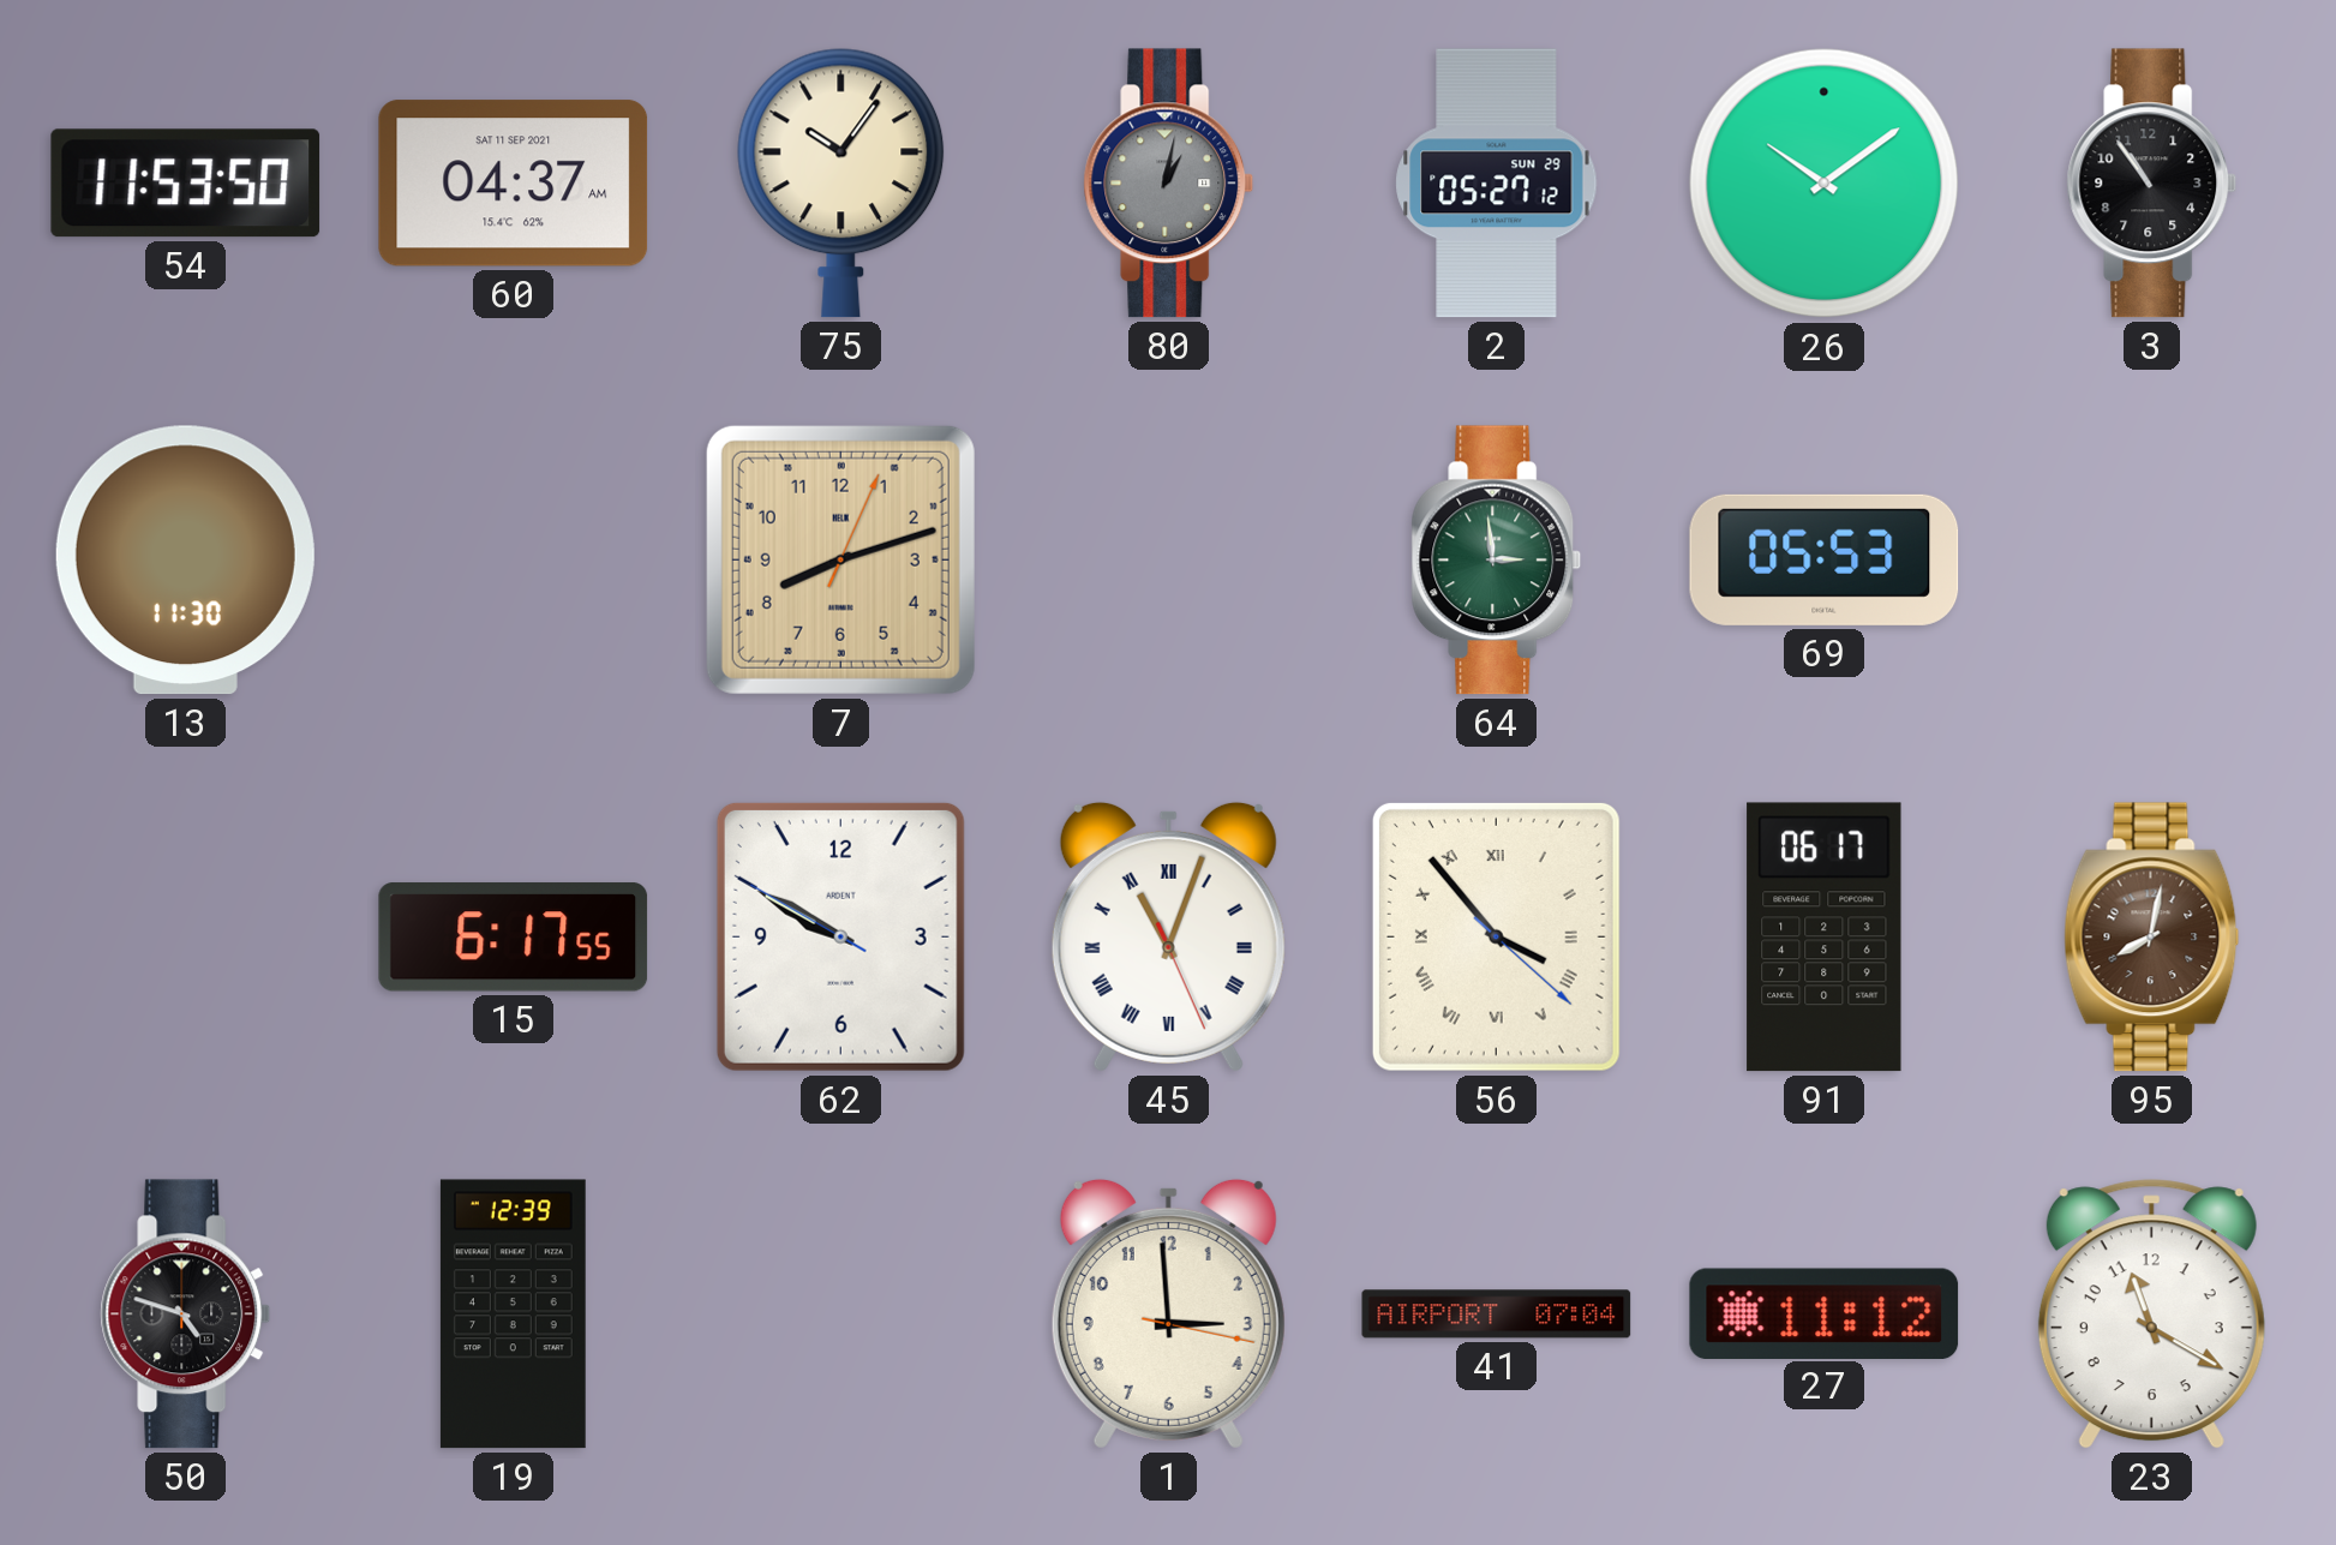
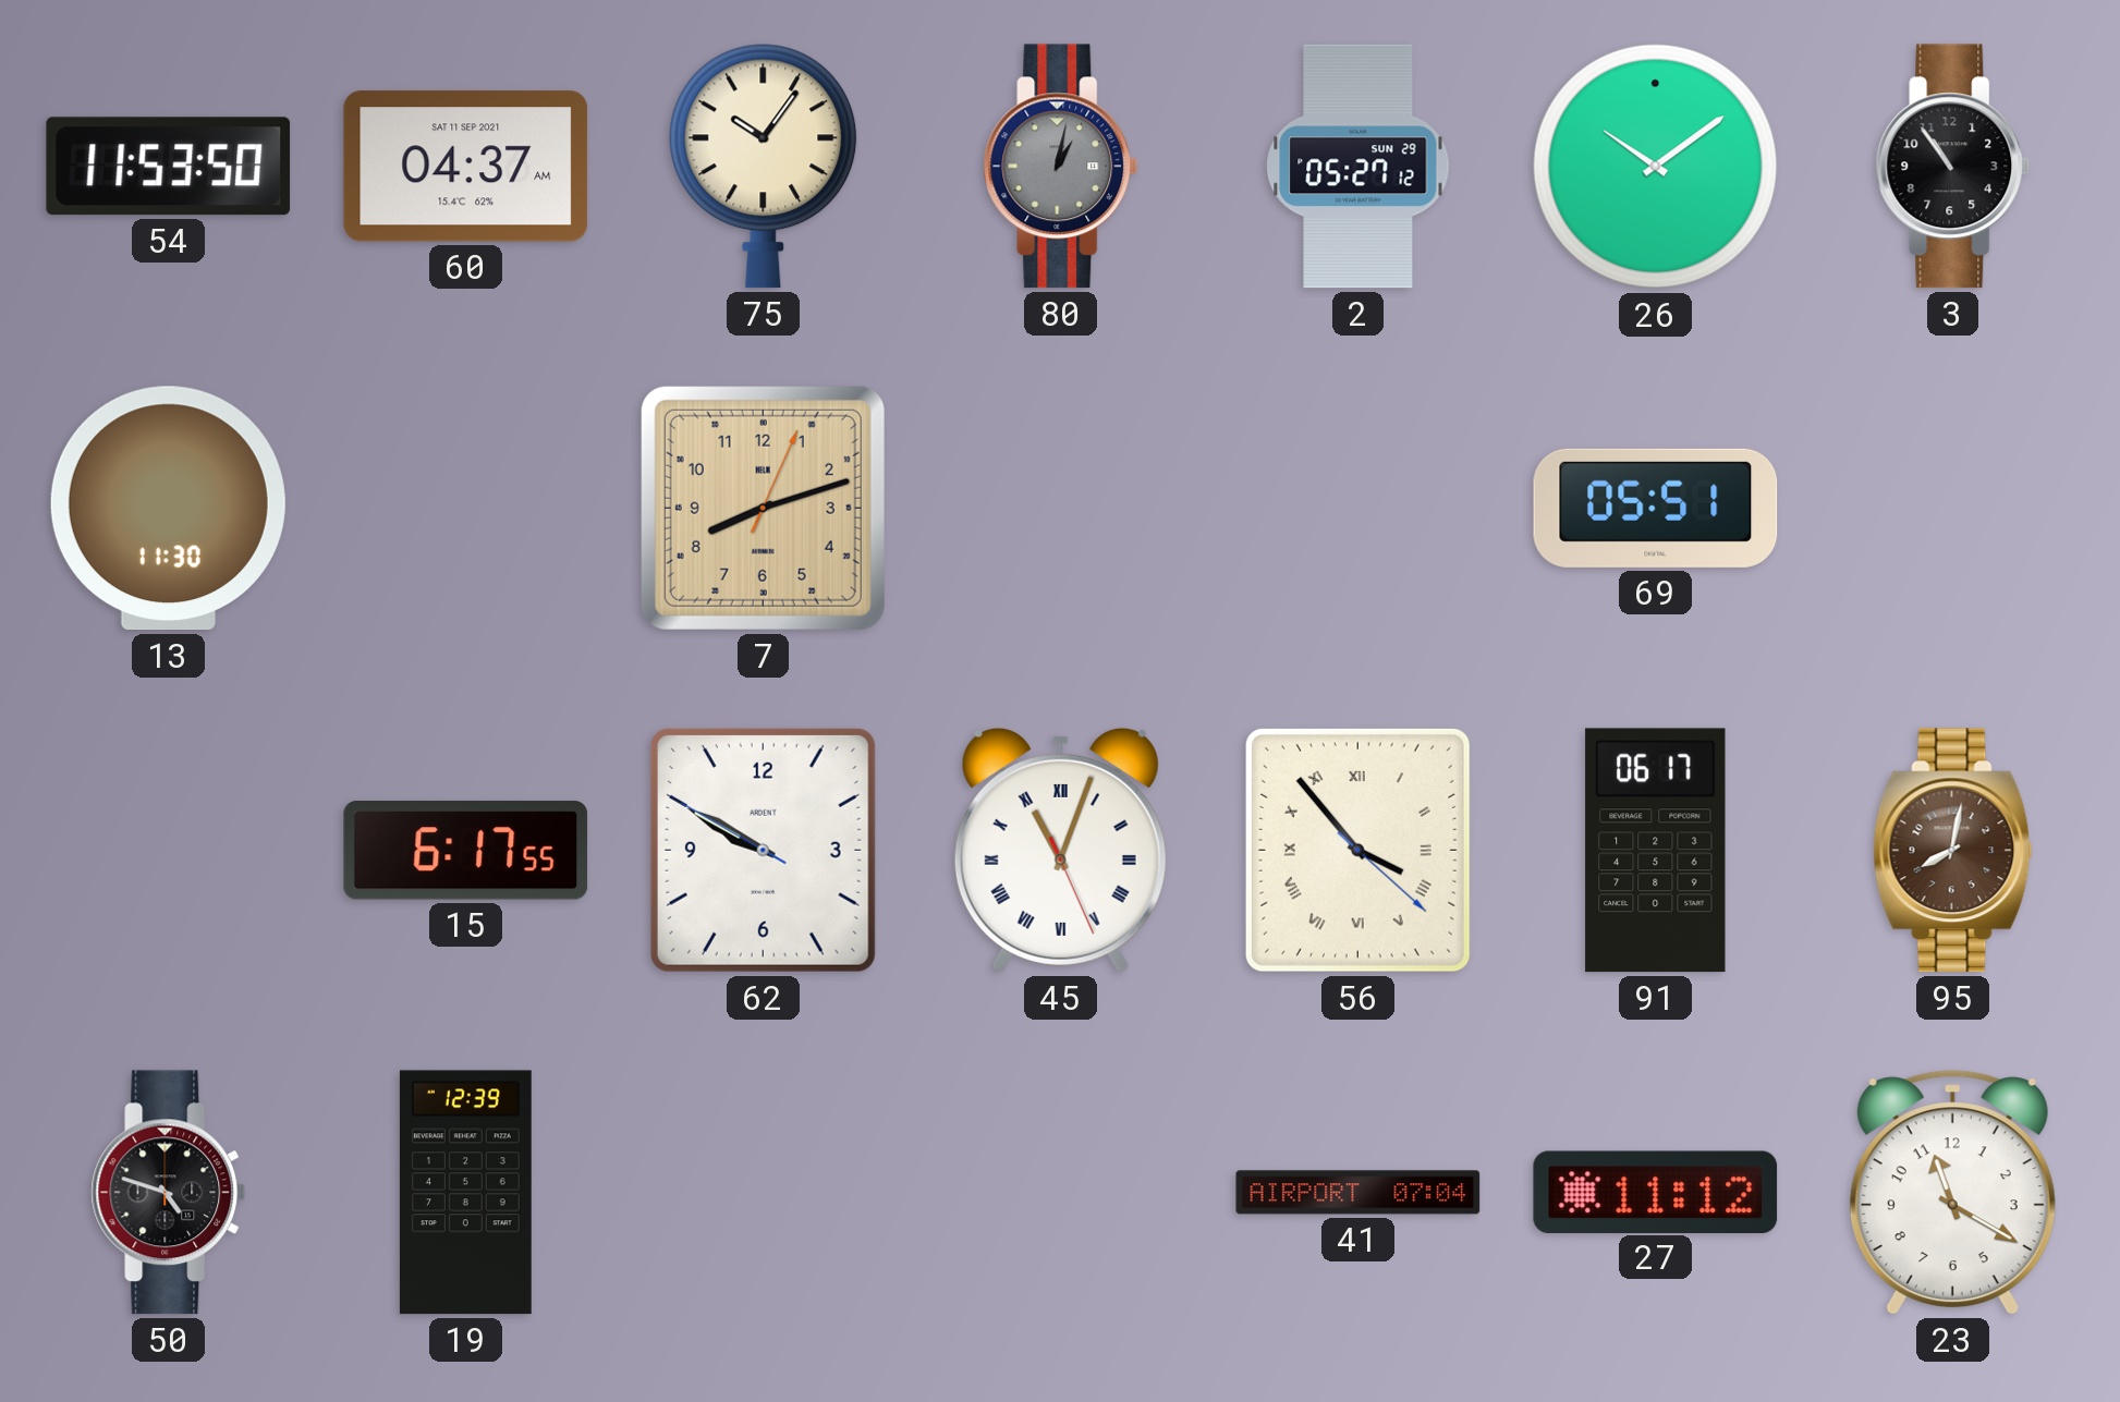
64: 2:59 -> none
69: 05:53 -> 05:51
1: 2:59 -> none
